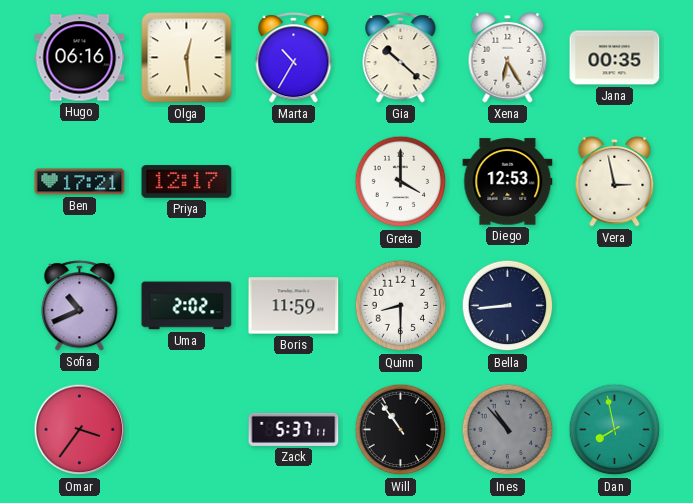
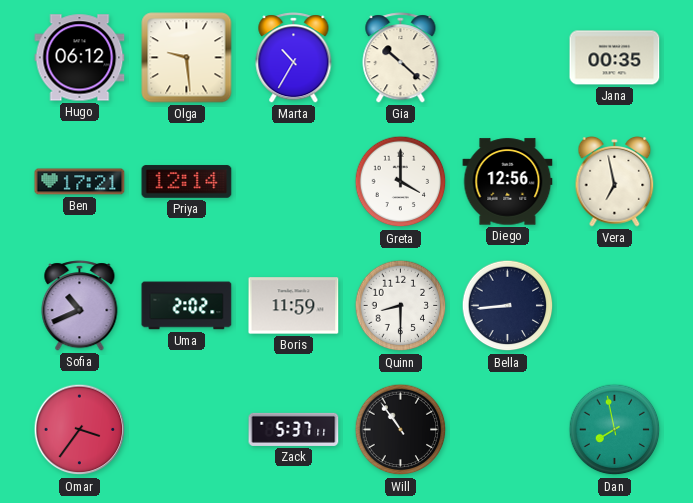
Hugo: 06:16 -> 06:12
Olga: 12:29 -> 9:29
Xena: 6:25 -> none
Priya: 12:17 -> 12:14
Diego: 12:53 -> 12:56
Vera: 2:58 -> 6:58
Ines: 10:53 -> none
